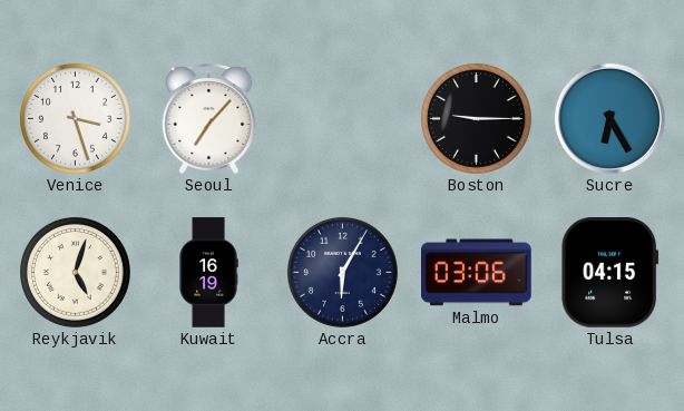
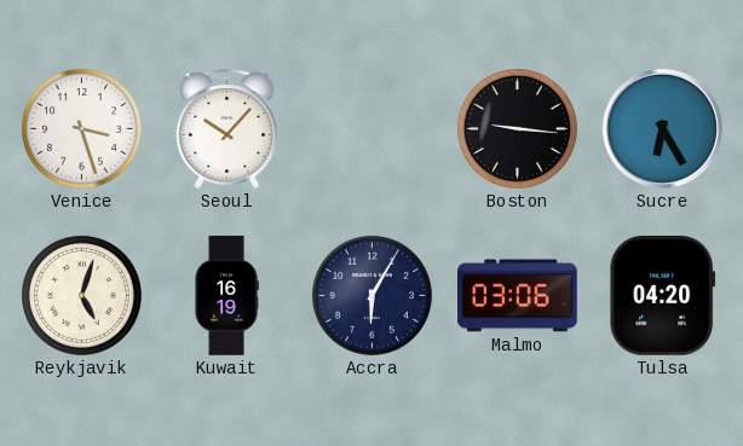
Seoul: 7:07 -> 10:07
Boston: 9:15 -> 9:16
Tulsa: 04:15 -> 04:20
